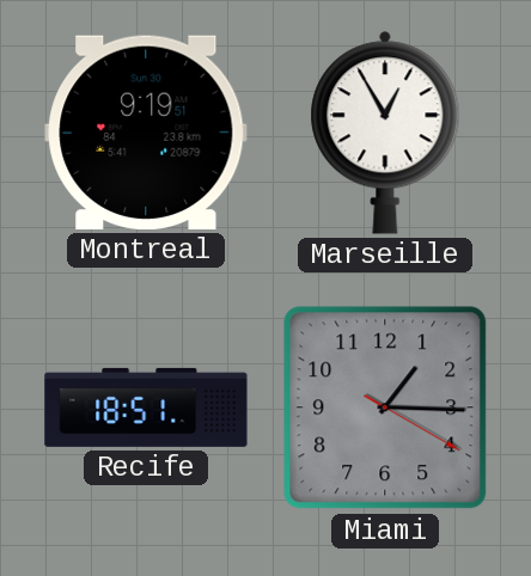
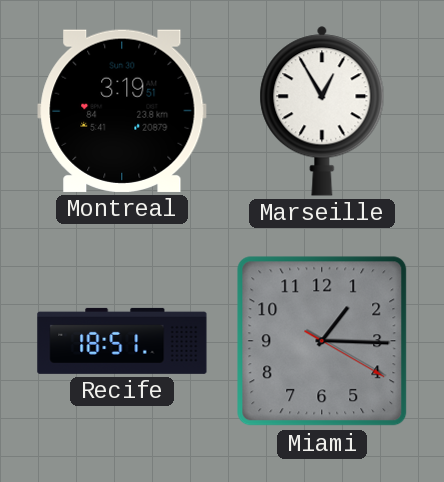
Montreal: 9:19 -> 3:19
